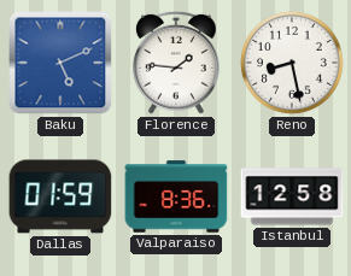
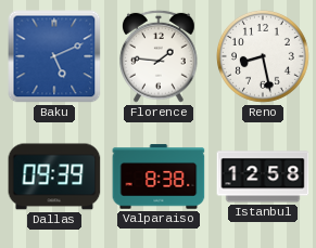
Dallas: 01:59 -> 09:39
Valparaiso: 8:36 -> 8:38
